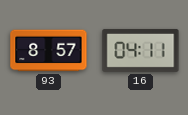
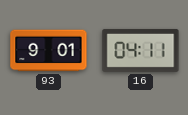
93: 8:57 -> 9:01
